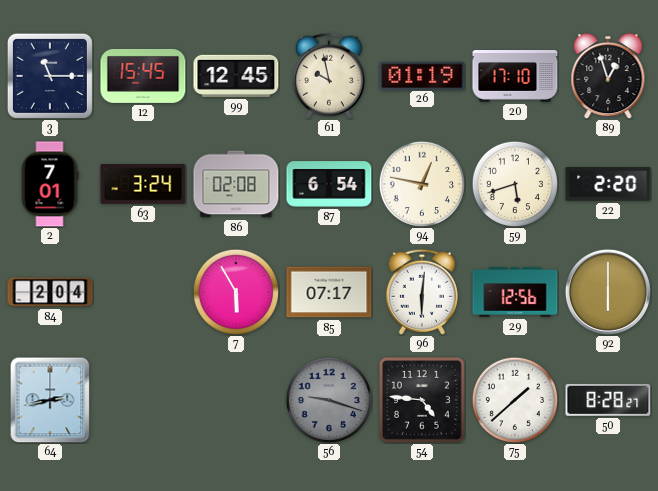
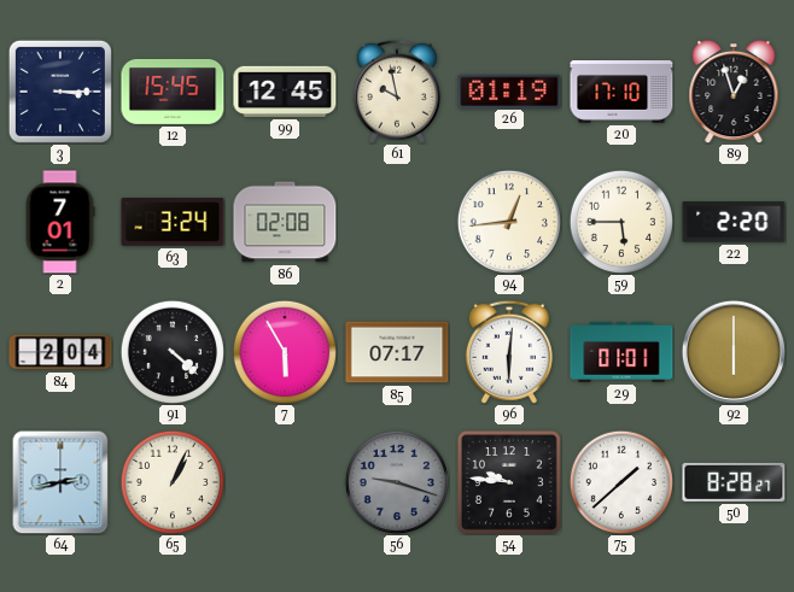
3: 11:15 -> 3:15
87: 6:54 -> none
94: 12:47 -> 12:44
59: 5:42 -> 5:45
91: none -> 4:22
29: 12:56 -> 01:01
65: none -> 1:04
54: 4:46 -> 9:46
